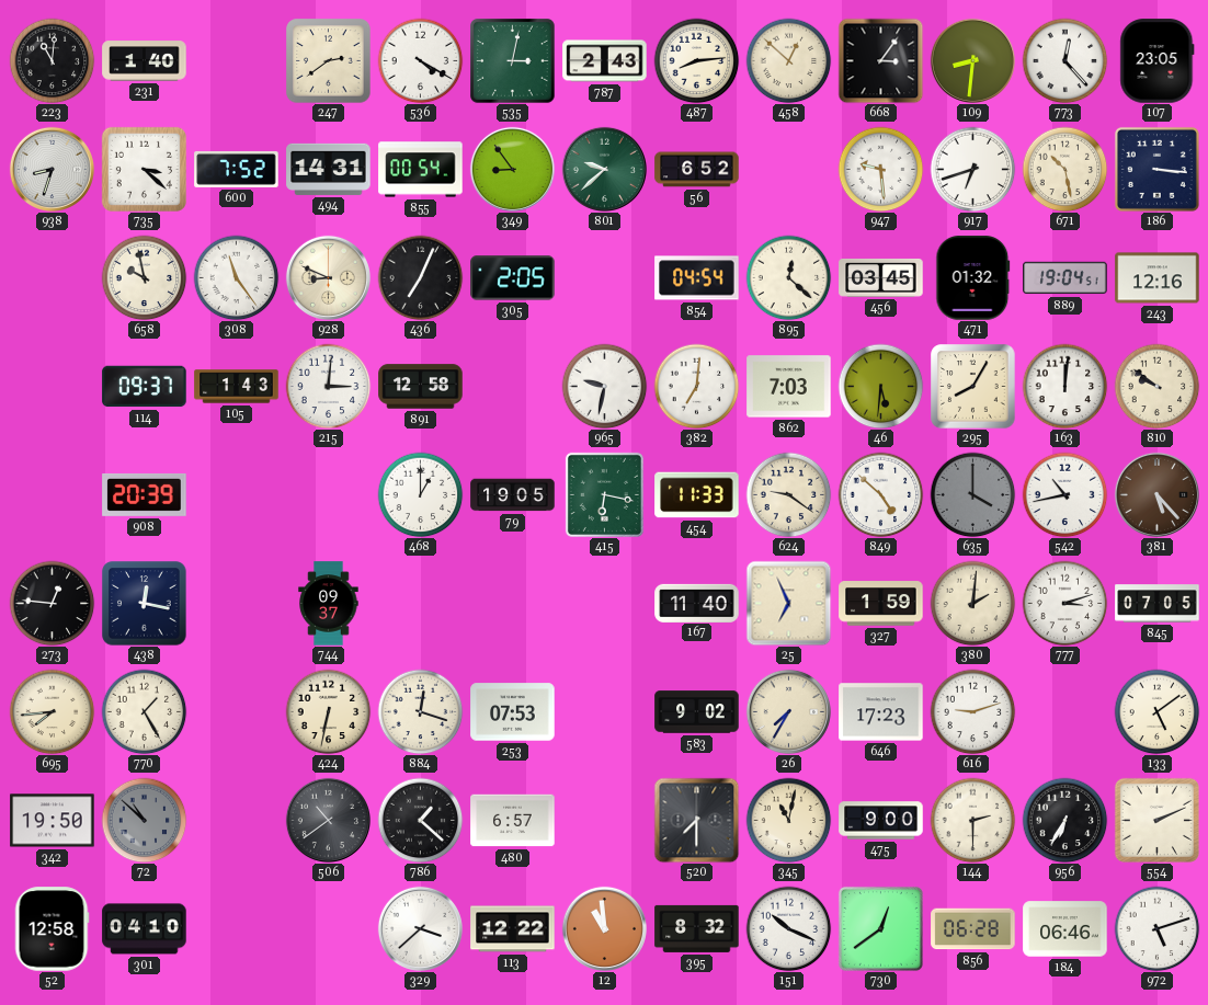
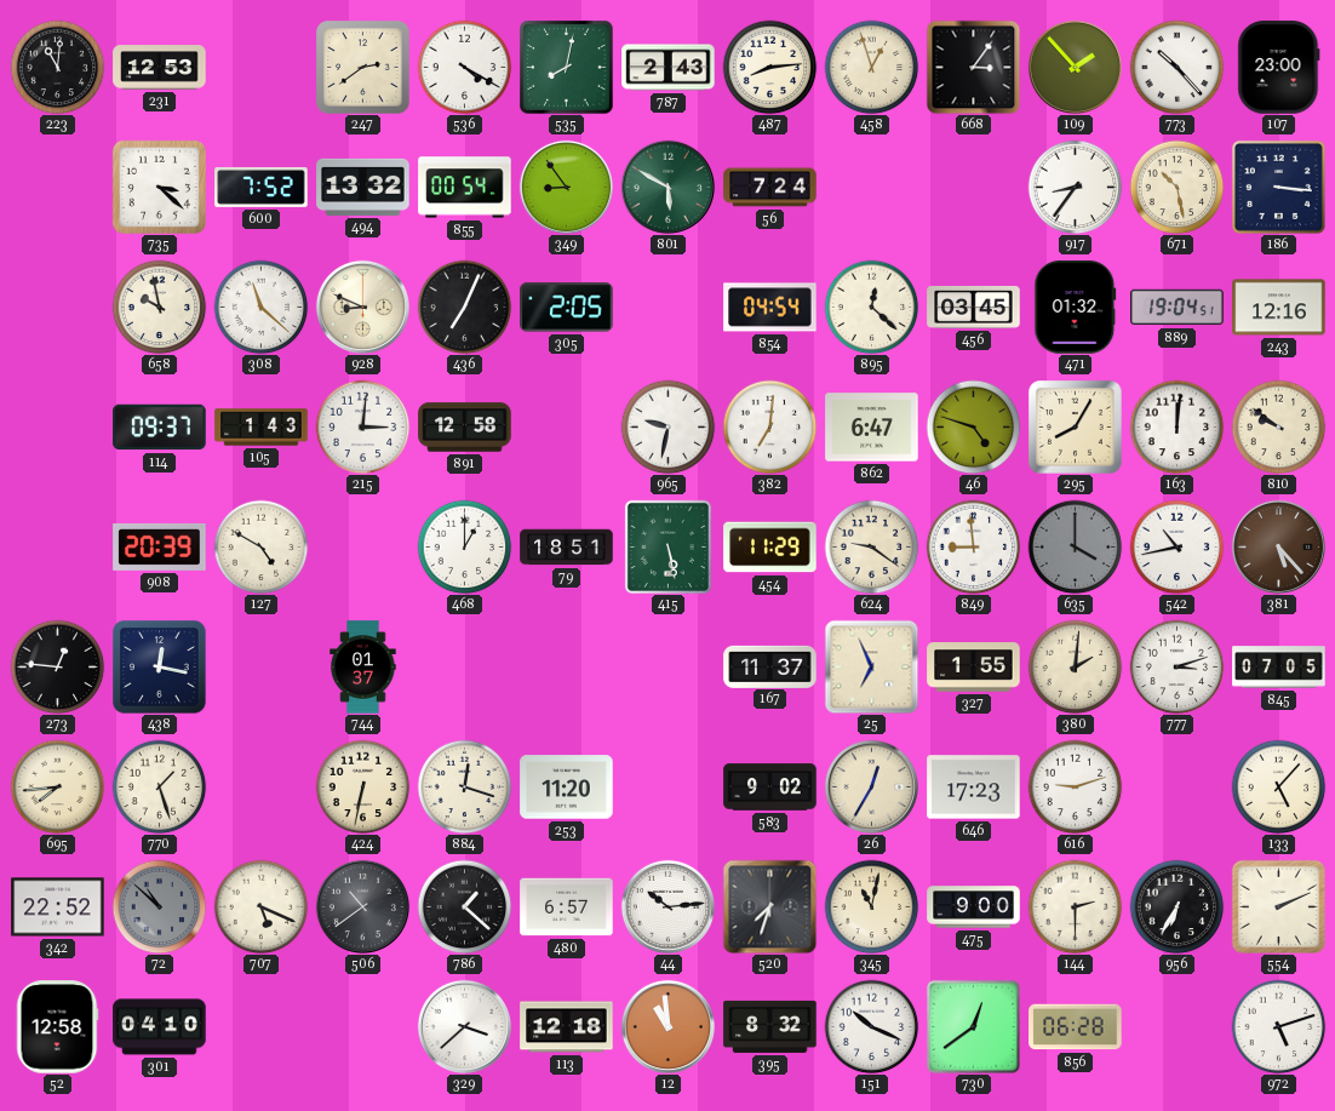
231: 1:40 -> 12:53
535: 3:02 -> 8:02
458: 12:52 -> 12:57
109: 8:31 -> 1:53
773: 12:23 -> 10:23
107: 23:05 -> 23:00
938: 8:33 -> none
494: 14:31 -> 13:32
801: 9:38 -> 5:50
56: 6:52 -> 7:24
947: 9:29 -> none
917: 6:42 -> 8:36
308: 11:24 -> 11:22
862: 7:03 -> 6:47
46: 5:31 -> 4:48
127: none -> 4:50
79: 19:05 -> 18:51
415: 6:17 -> 5:28
454: 11:33 -> 11:29
849: 4:52 -> 8:59
744: 09:37 -> 01:37
167: 11:40 -> 11:37
327: 1:59 -> 1:55
770: 1:25 -> 1:27
253: 07:53 -> 11:20
26: 7:35 -> 12:35
133: 5:09 -> 5:07
342: 19:50 -> 22:52
707: none -> 5:19
44: none -> 10:14
520: 7:30 -> 7:33
113: 12:22 -> 12:18
184: 06:46 -> none
